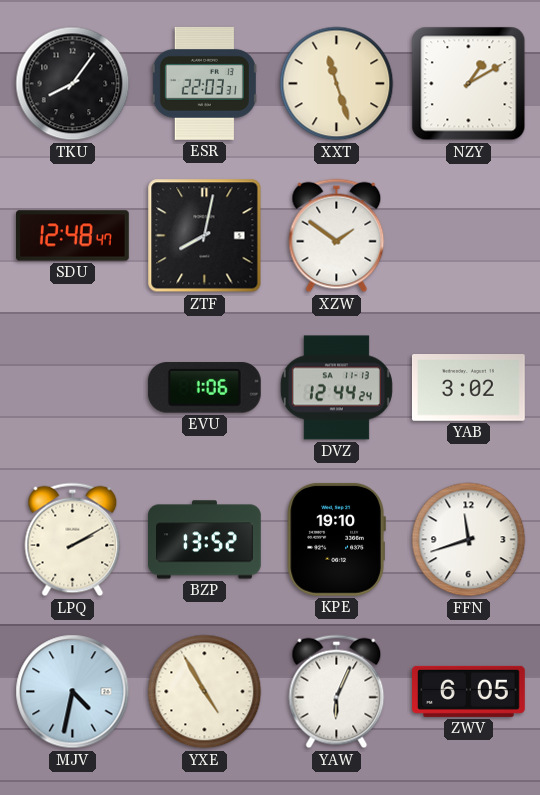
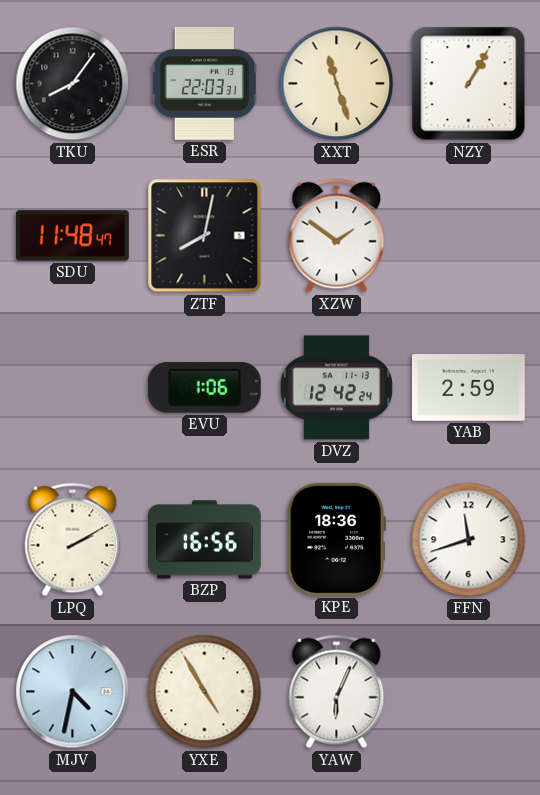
NZY: 1:10 -> 1:05
SDU: 12:48 -> 11:48
DVZ: 12:44 -> 12:42
YAB: 3:02 -> 2:59
BZP: 13:52 -> 16:56
KPE: 19:10 -> 18:36
ZWV: 6:05 -> none
